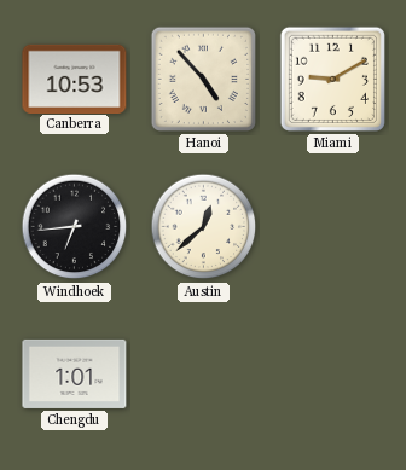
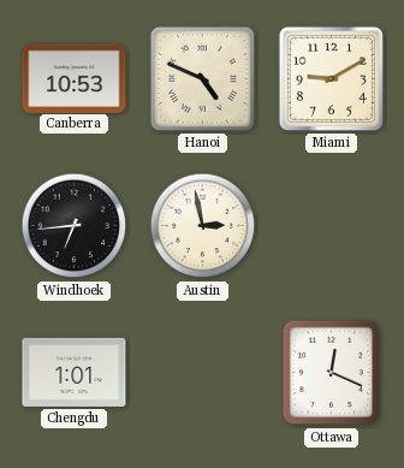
Hanoi: 4:53 -> 4:49
Austin: 12:38 -> 2:58
Ottawa: none -> 12:19
